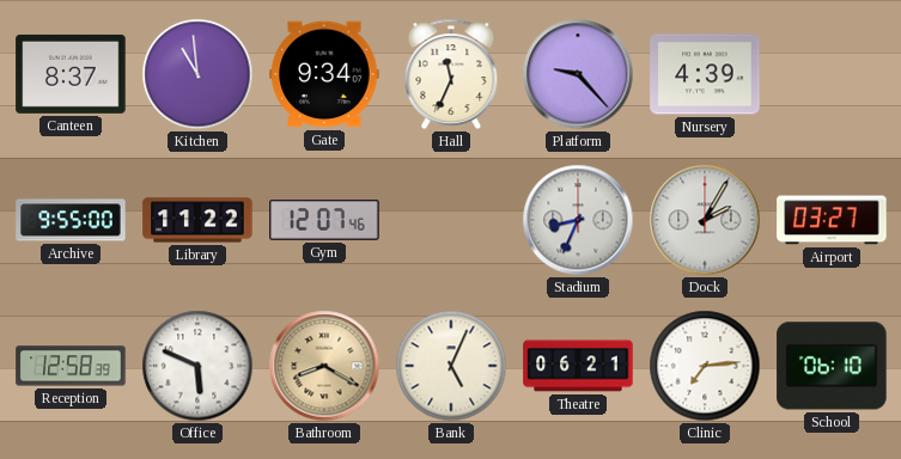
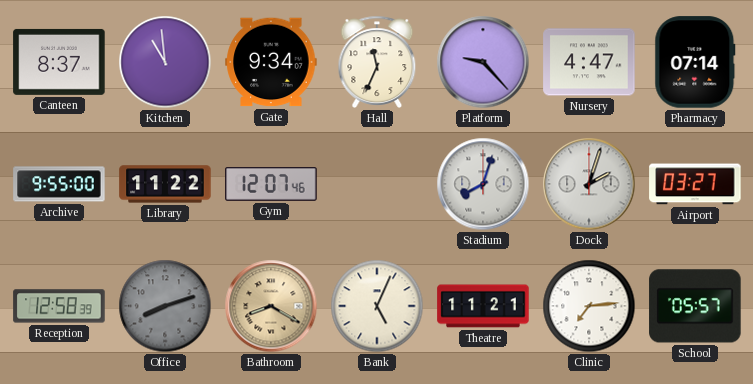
Nursery: 4:39 -> 4:47
Pharmacy: none -> 07:14
Stadium: 8:34 -> 8:03
Dock: 2:05 -> 2:03
Office: 5:49 -> 8:12
Office dial: white -> grey
Theatre: 06:21 -> 11:21
School: 06:10 -> 05:57
